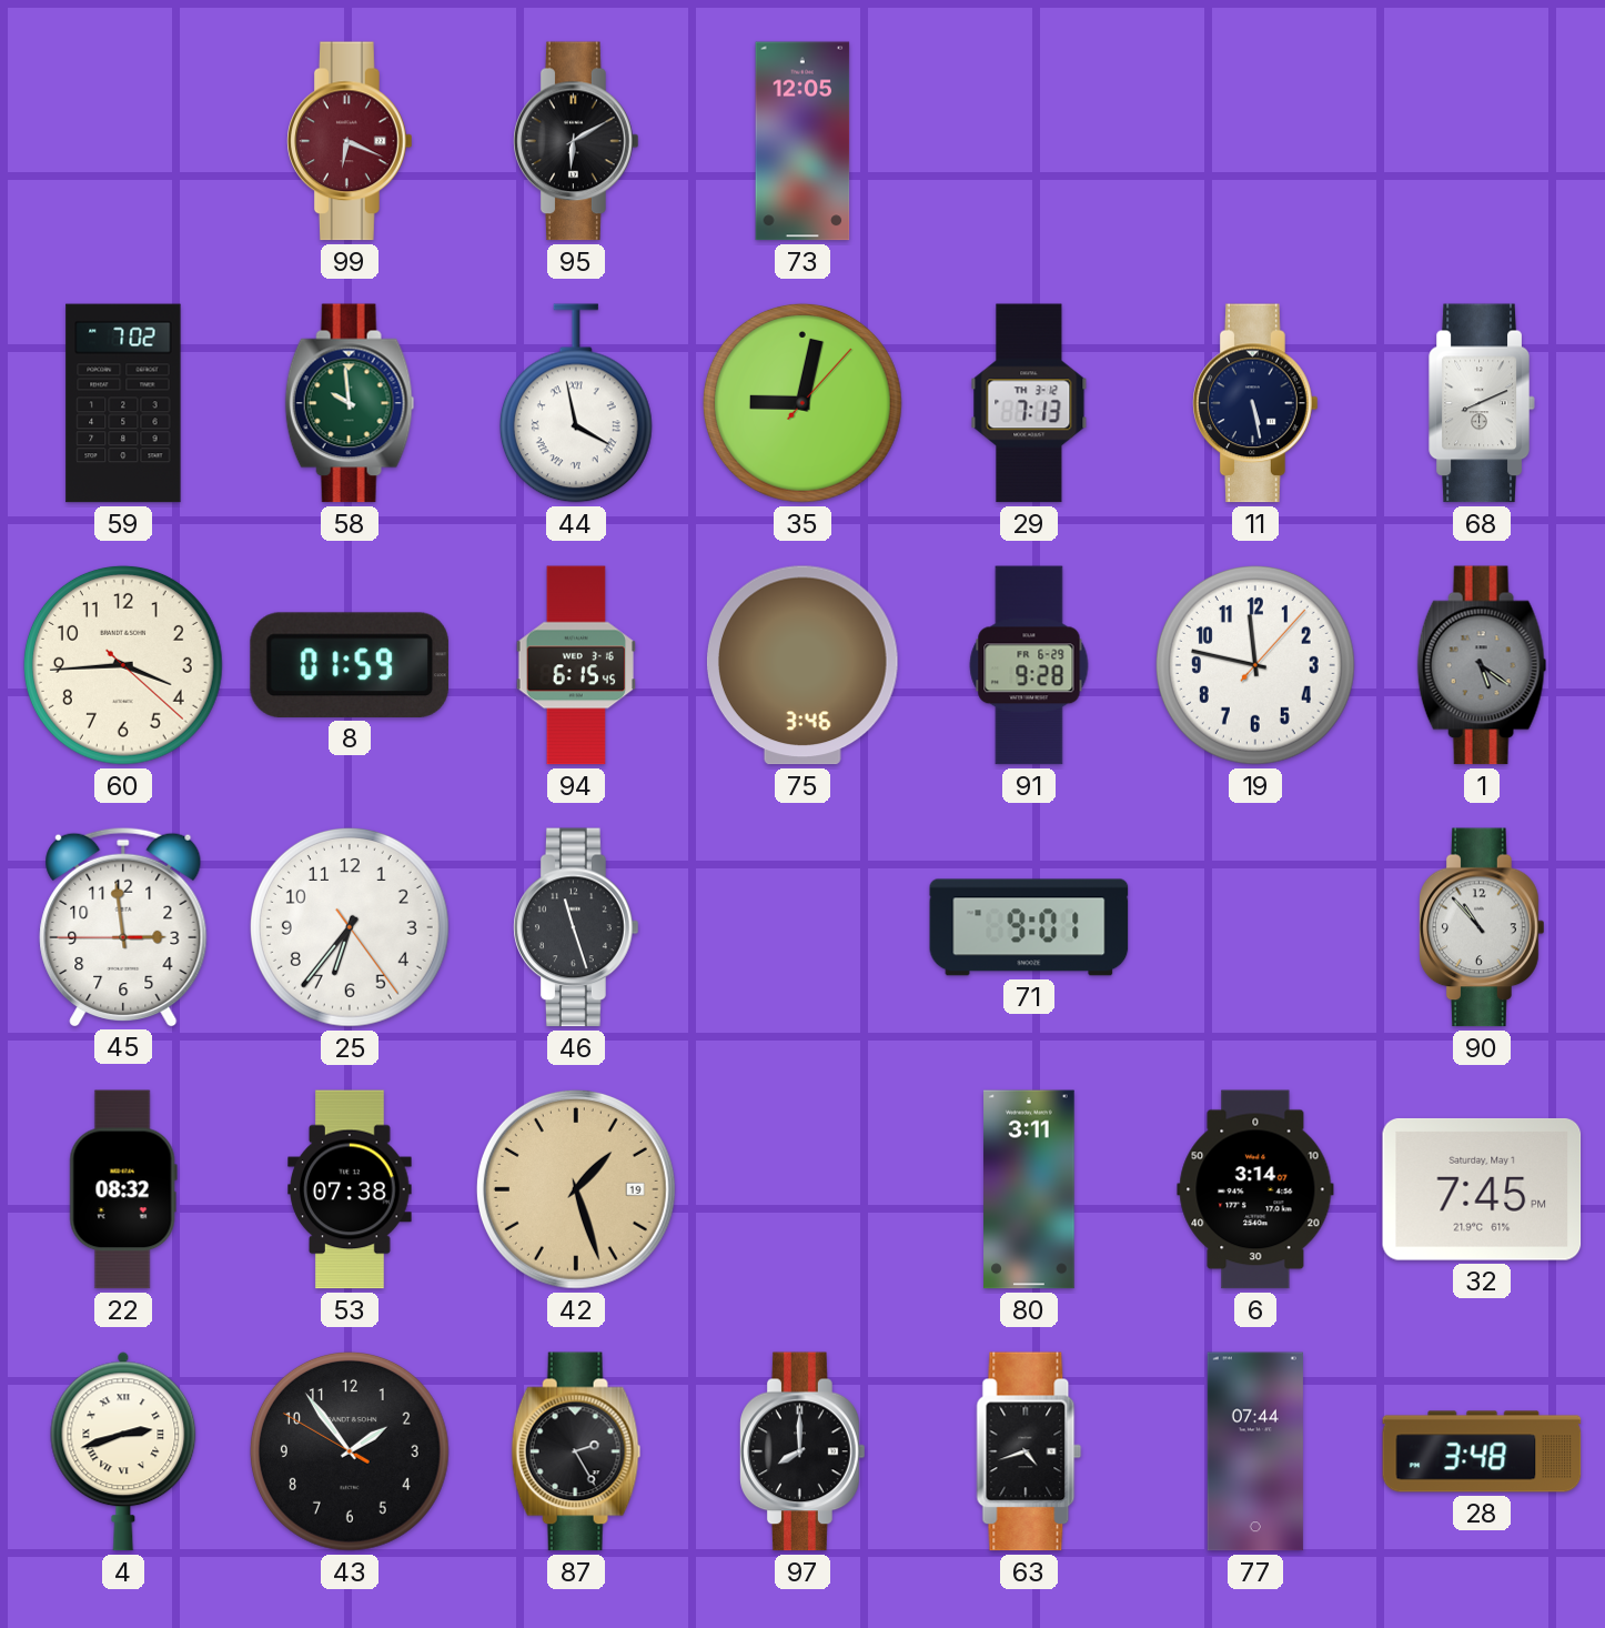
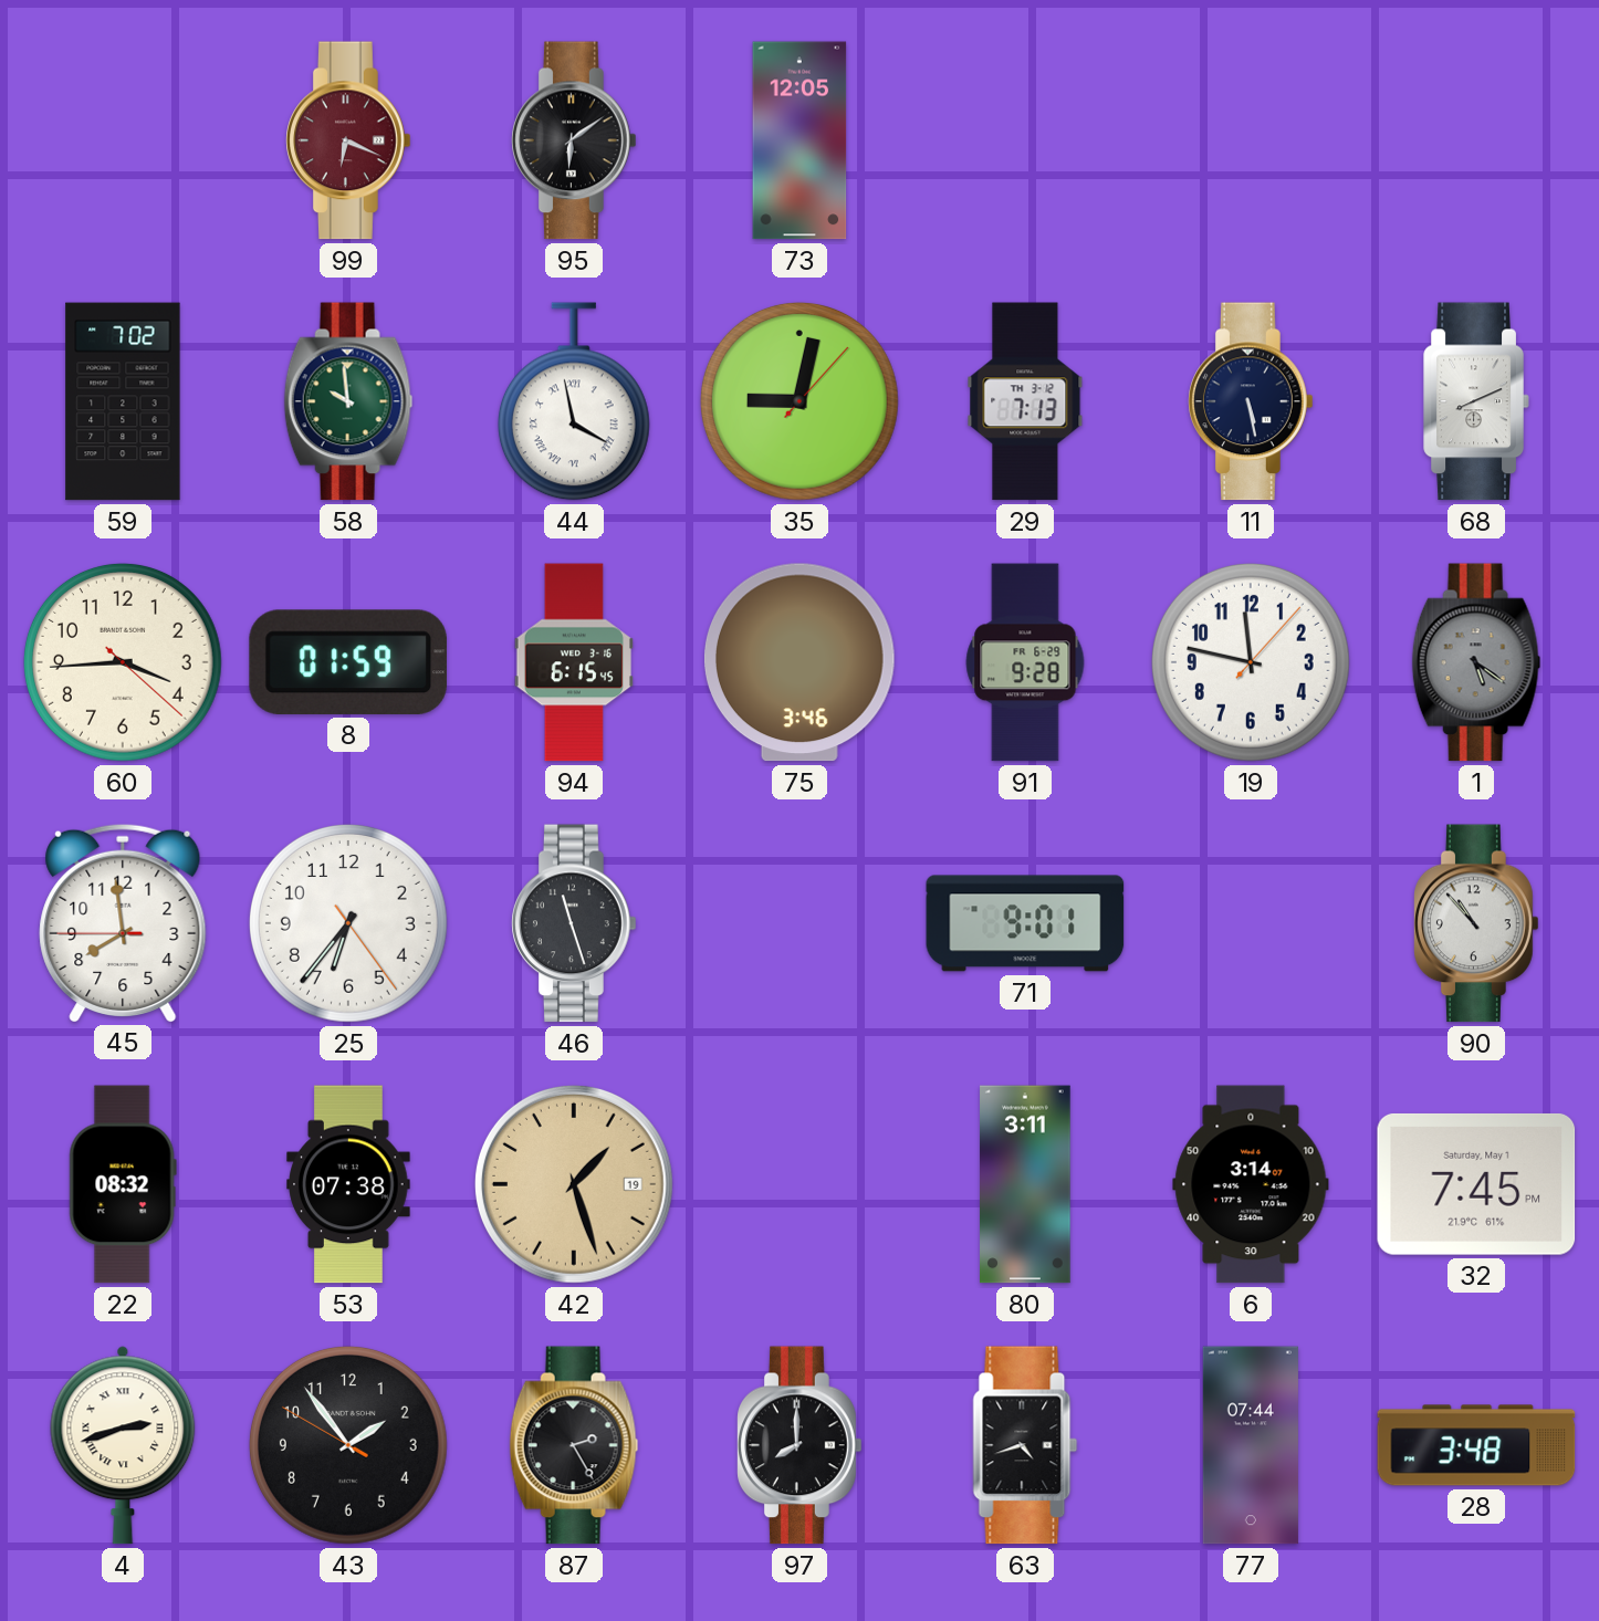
95: 6:10 -> 6:09
45: 2:58 -> 7:58
